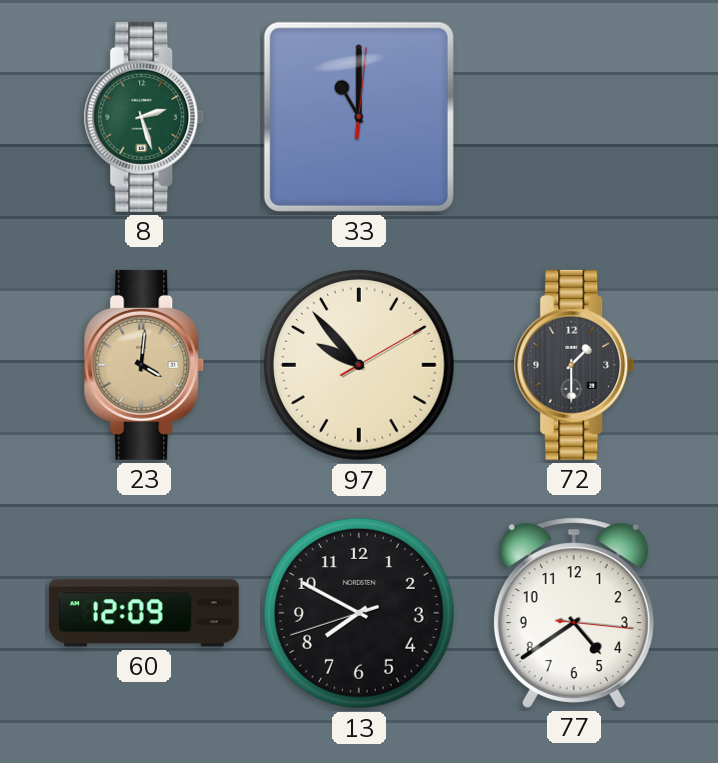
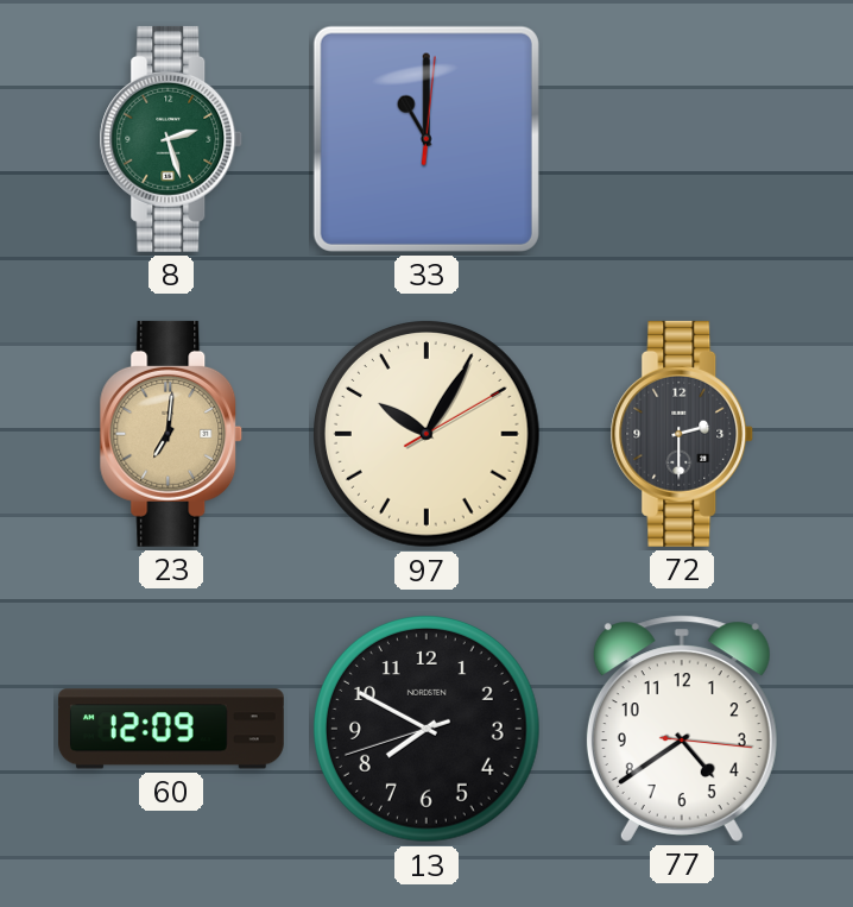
23: 4:01 -> 7:01
97: 9:53 -> 10:05
72: 1:30 -> 2:30
